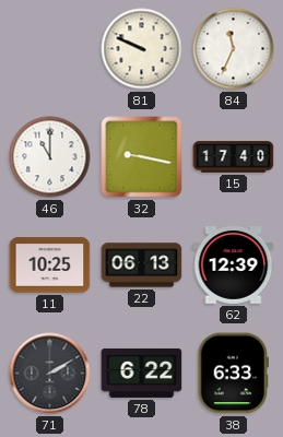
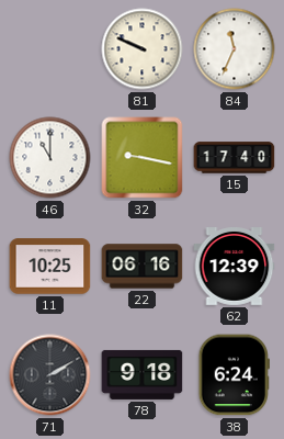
22: 06:13 -> 06:16
78: 6:22 -> 9:18
38: 6:33 -> 6:24
